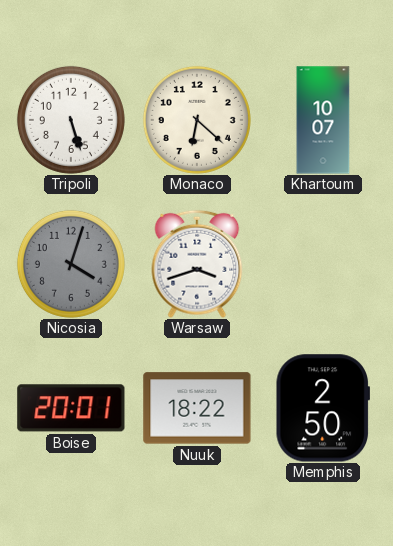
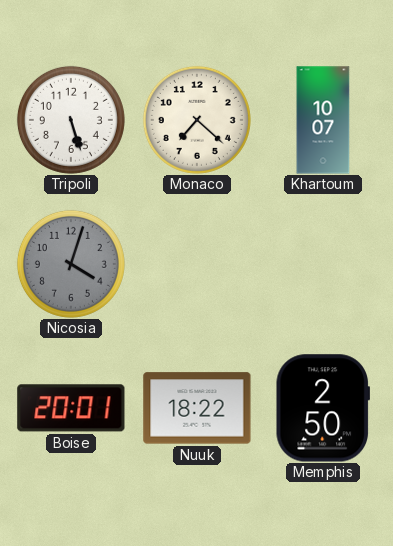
Monaco: 6:22 -> 7:22
Warsaw: 3:42 -> none
